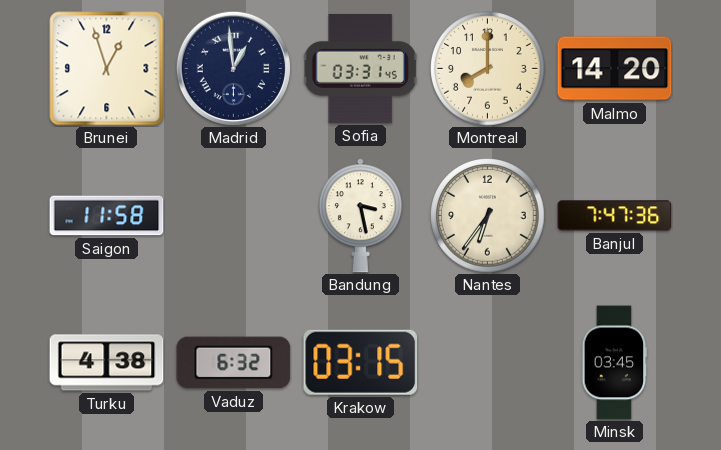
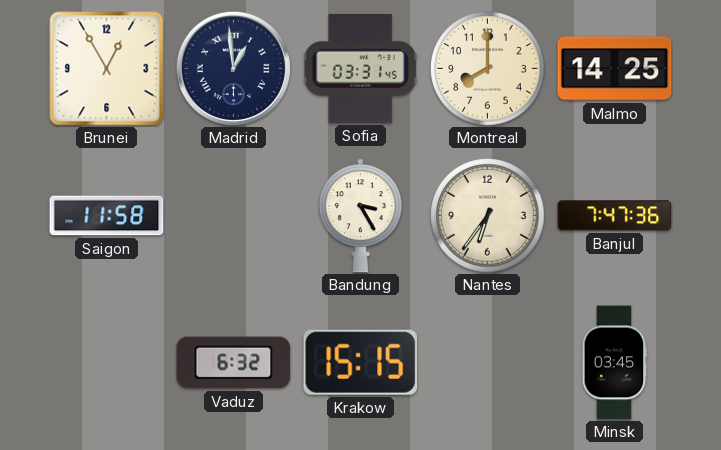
Brunei: 12:57 -> 12:55
Malmo: 14:20 -> 14:25
Bandung: 3:28 -> 3:25
Turku: 4:38 -> none
Krakow: 03:15 -> 15:15
